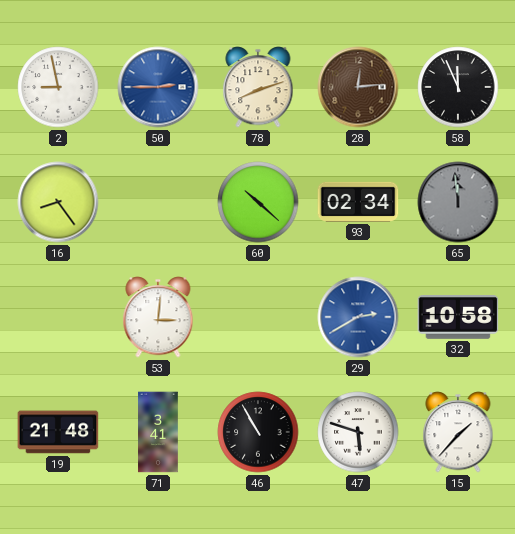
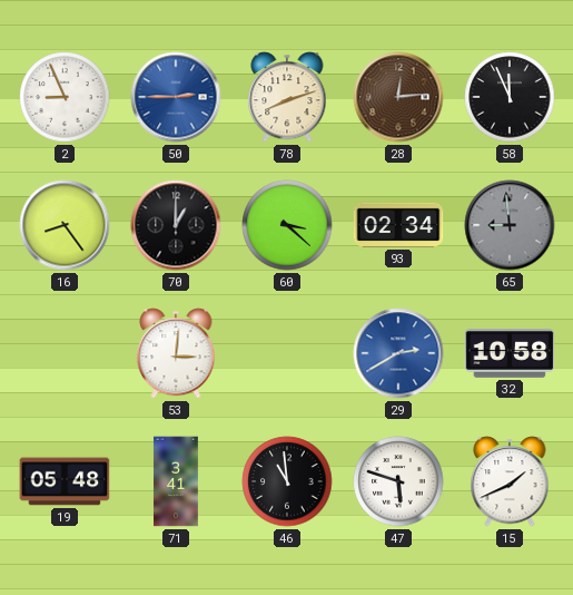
2: 8:58 -> 8:56
70: none -> 1:00
60: 10:22 -> 3:22
65: 11:59 -> 8:59
19: 21:48 -> 05:48
46: 10:55 -> 10:59
15: 1:37 -> 1:41
